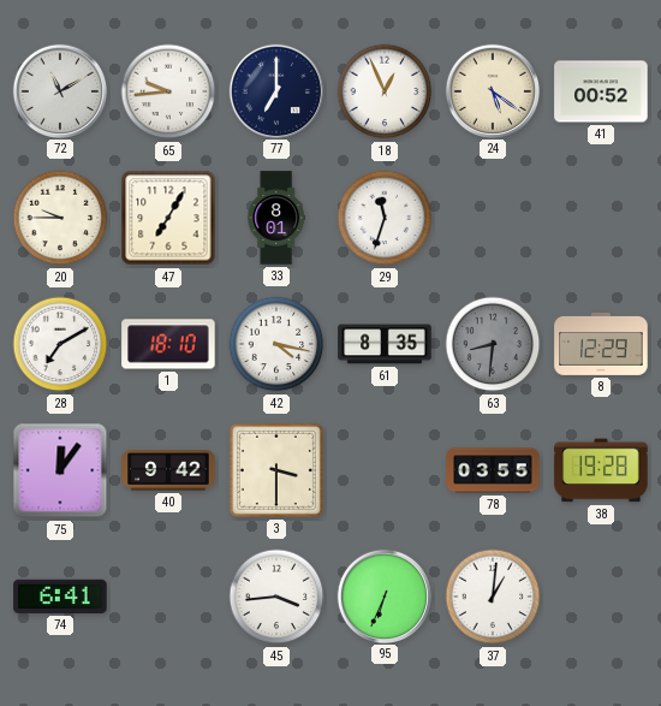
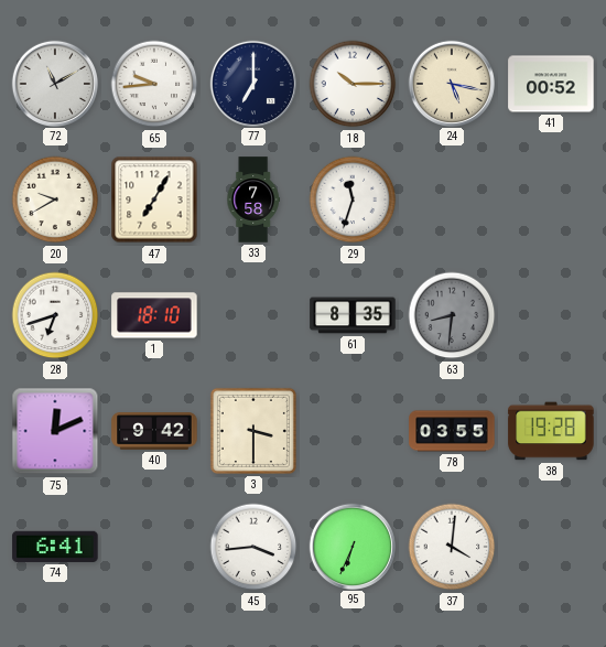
18: 12:56 -> 10:15
24: 5:21 -> 5:17
20: 9:45 -> 9:40
33: 8:01 -> 7:58
28: 7:10 -> 6:42
42: 4:17 -> none
8: 12:29 -> none
75: 12:06 -> 12:11
37: 1:01 -> 4:01
